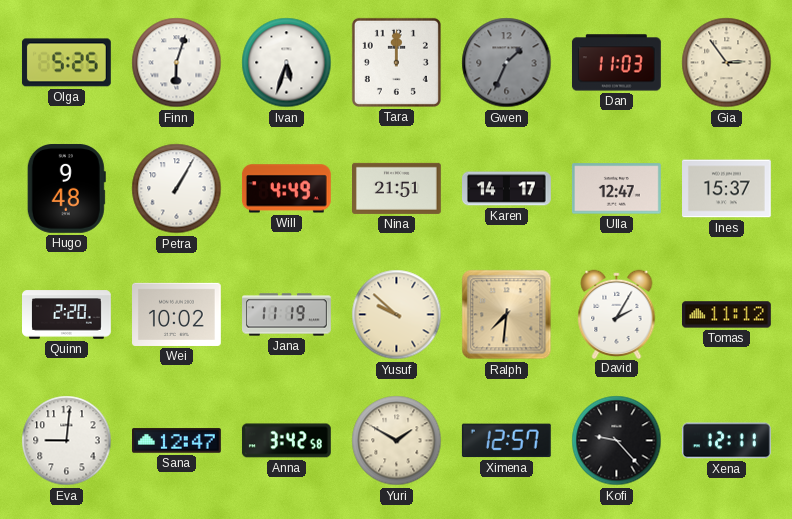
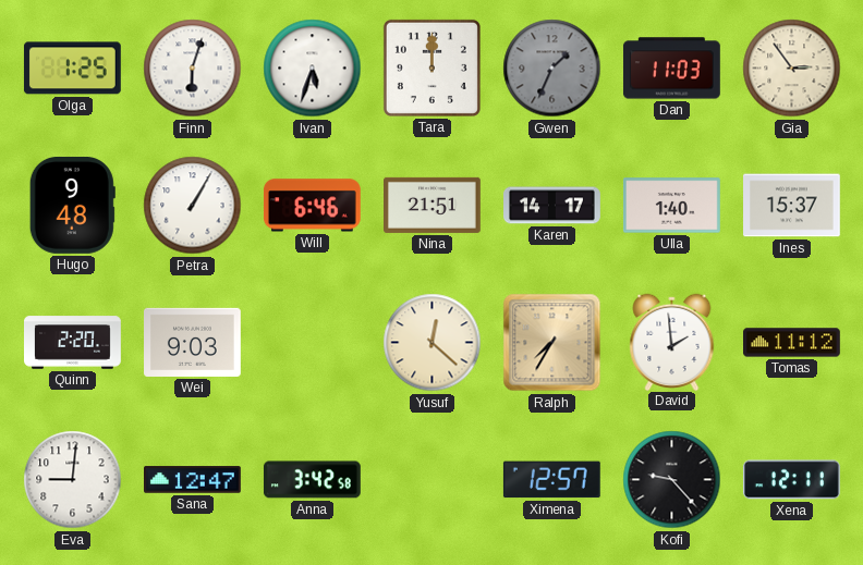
Olga: 5:25 -> 1:25
Will: 4:49 -> 6:46
Ulla: 12:47 -> 1:40
Wei: 10:02 -> 9:03
Jana: 11:19 -> none
Yusuf: 9:52 -> 12:22
Ralph: 7:31 -> 7:35
David: 2:05 -> 1:59
Yuri: 1:50 -> none
